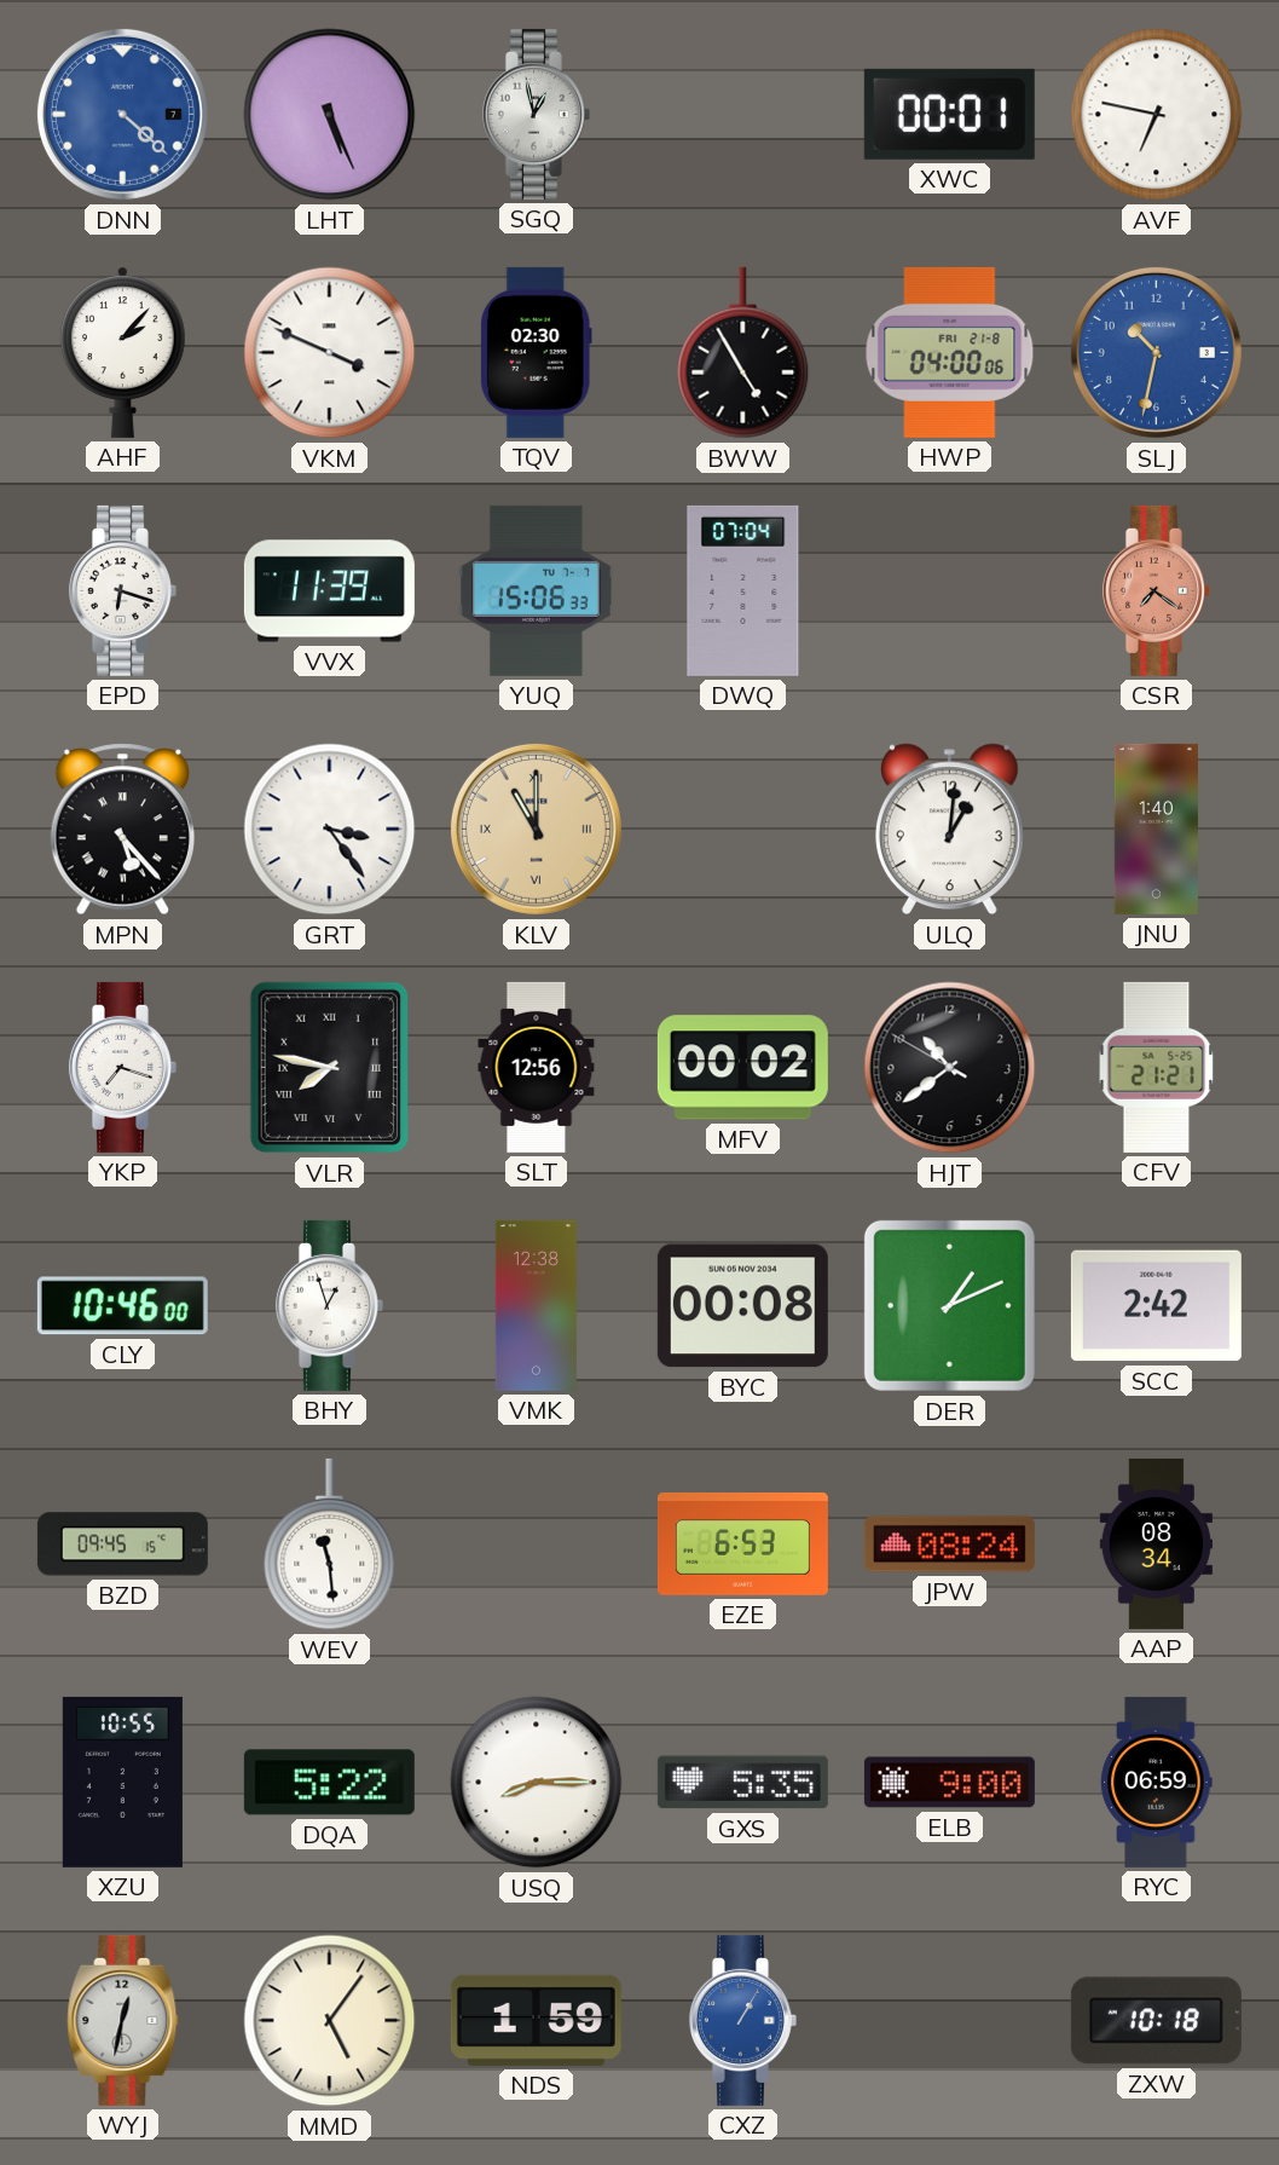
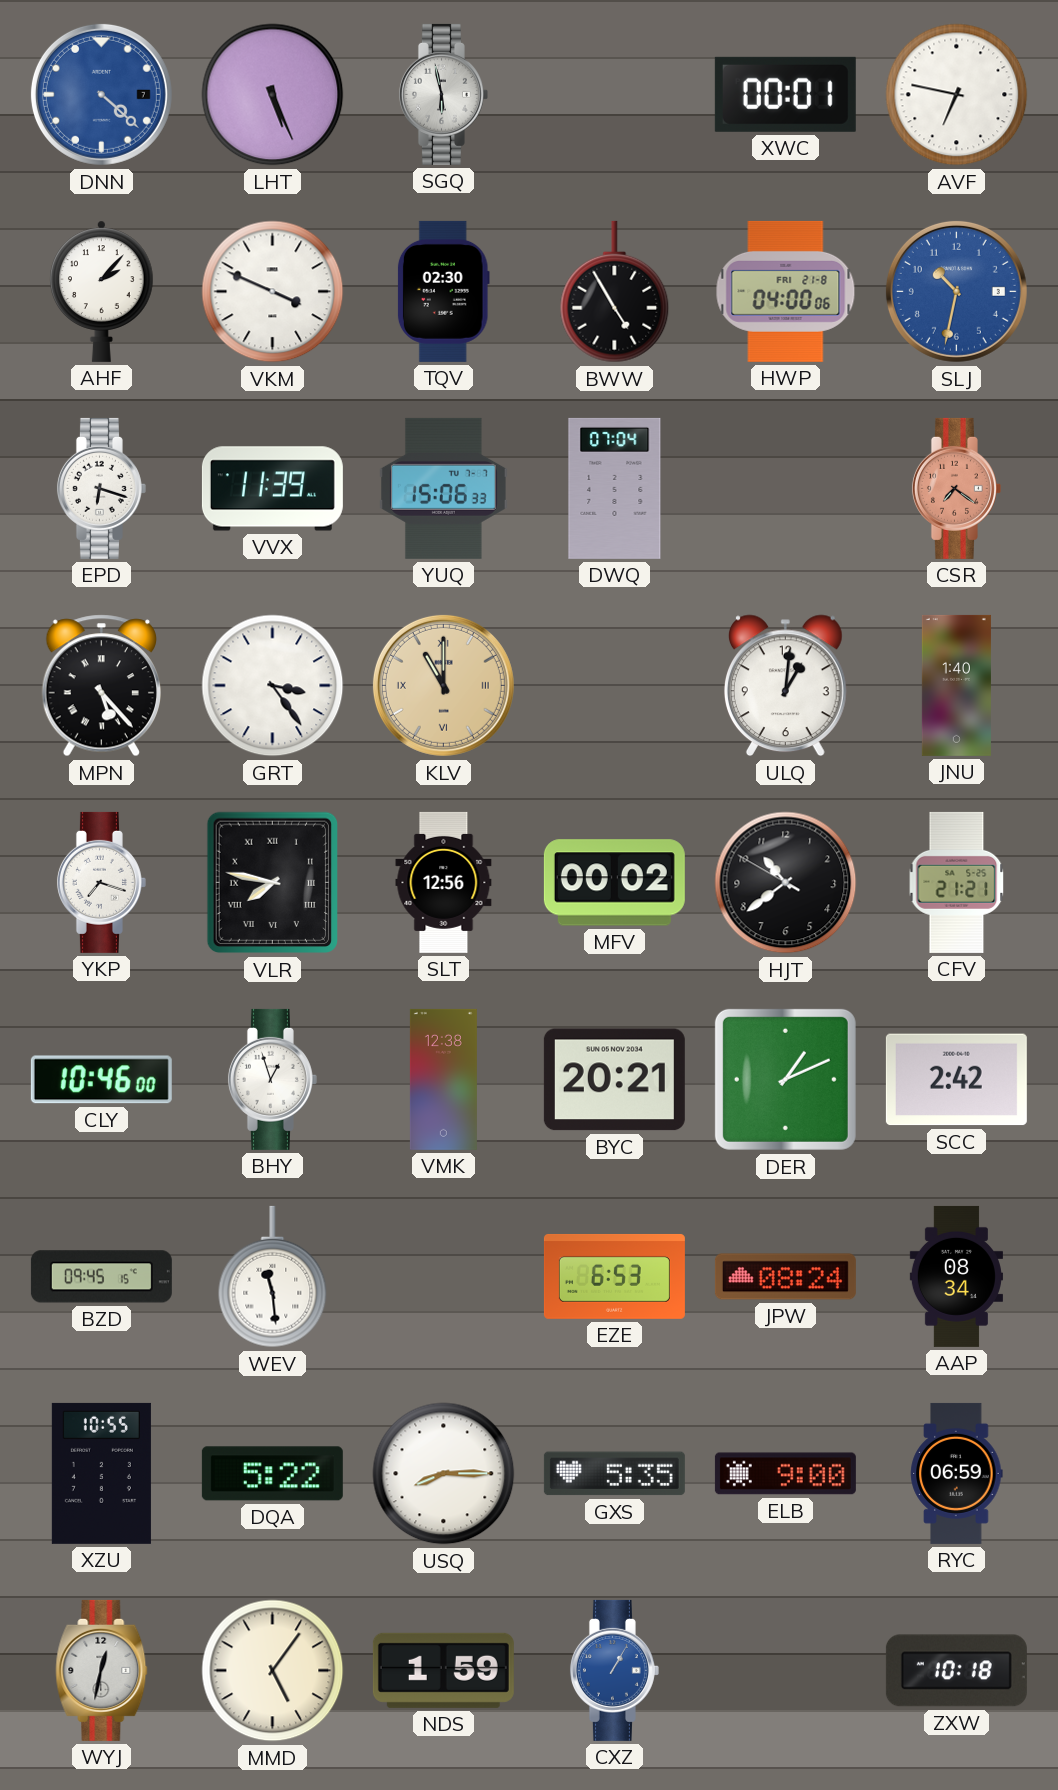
SGQ: 12:58 -> 5:58
BYC: 00:08 -> 20:21
